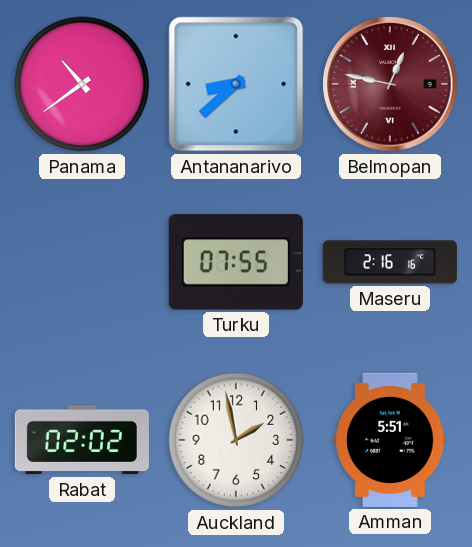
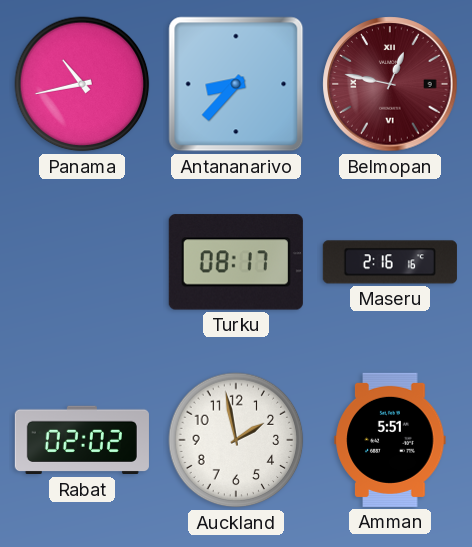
Panama: 10:39 -> 10:43
Antananarivo: 8:38 -> 8:37
Turku: 07:55 -> 08:17
